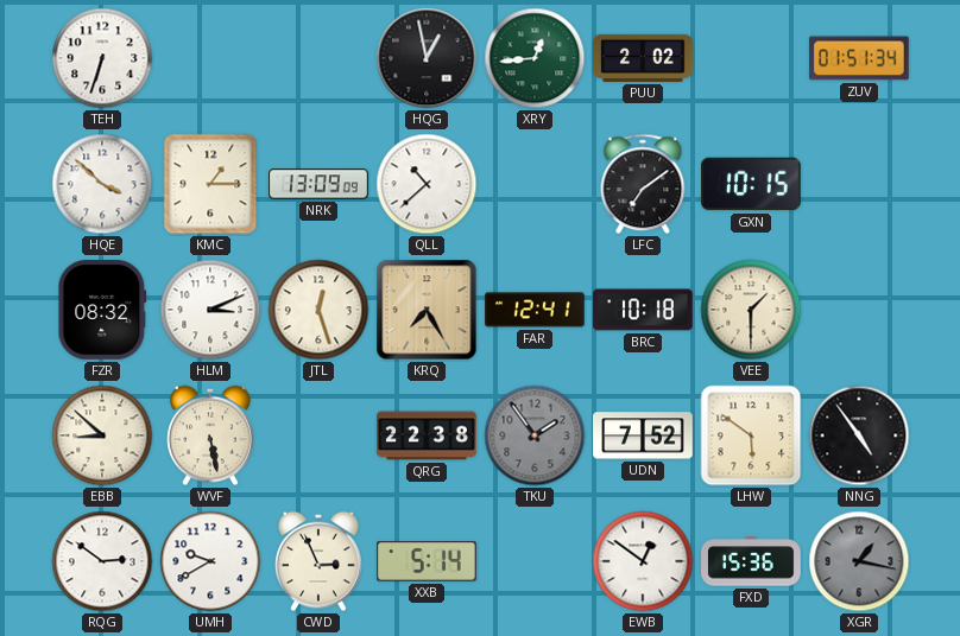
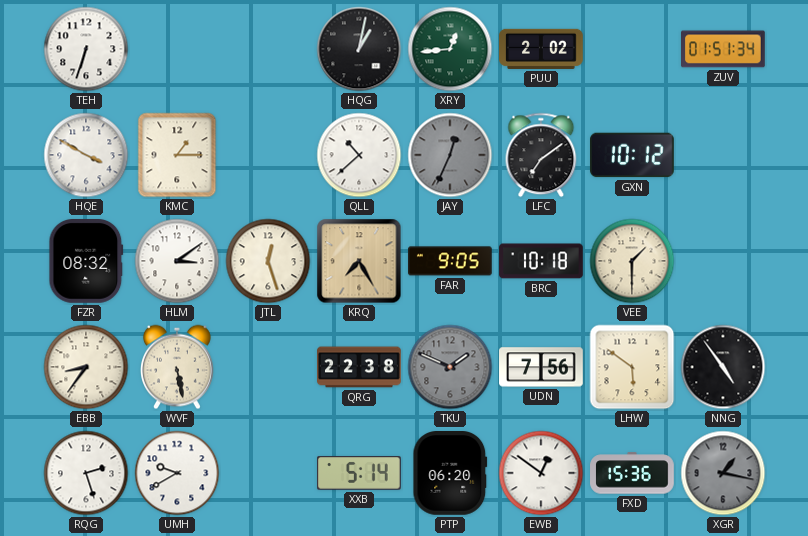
HQG: 12:58 -> 1:02
HQE: 3:52 -> 3:50
NRK: 13:09 -> none
JAY: none -> 12:34
GXN: 10:15 -> 10:12
HLM: 3:11 -> 3:09
FAR: 12:41 -> 9:05
EBB: 8:52 -> 8:36
TKU: 1:54 -> 1:49
UDN: 7:52 -> 7:56
RQG: 2:51 -> 2:27
CWD: 2:56 -> none
PTP: none -> 06:20
